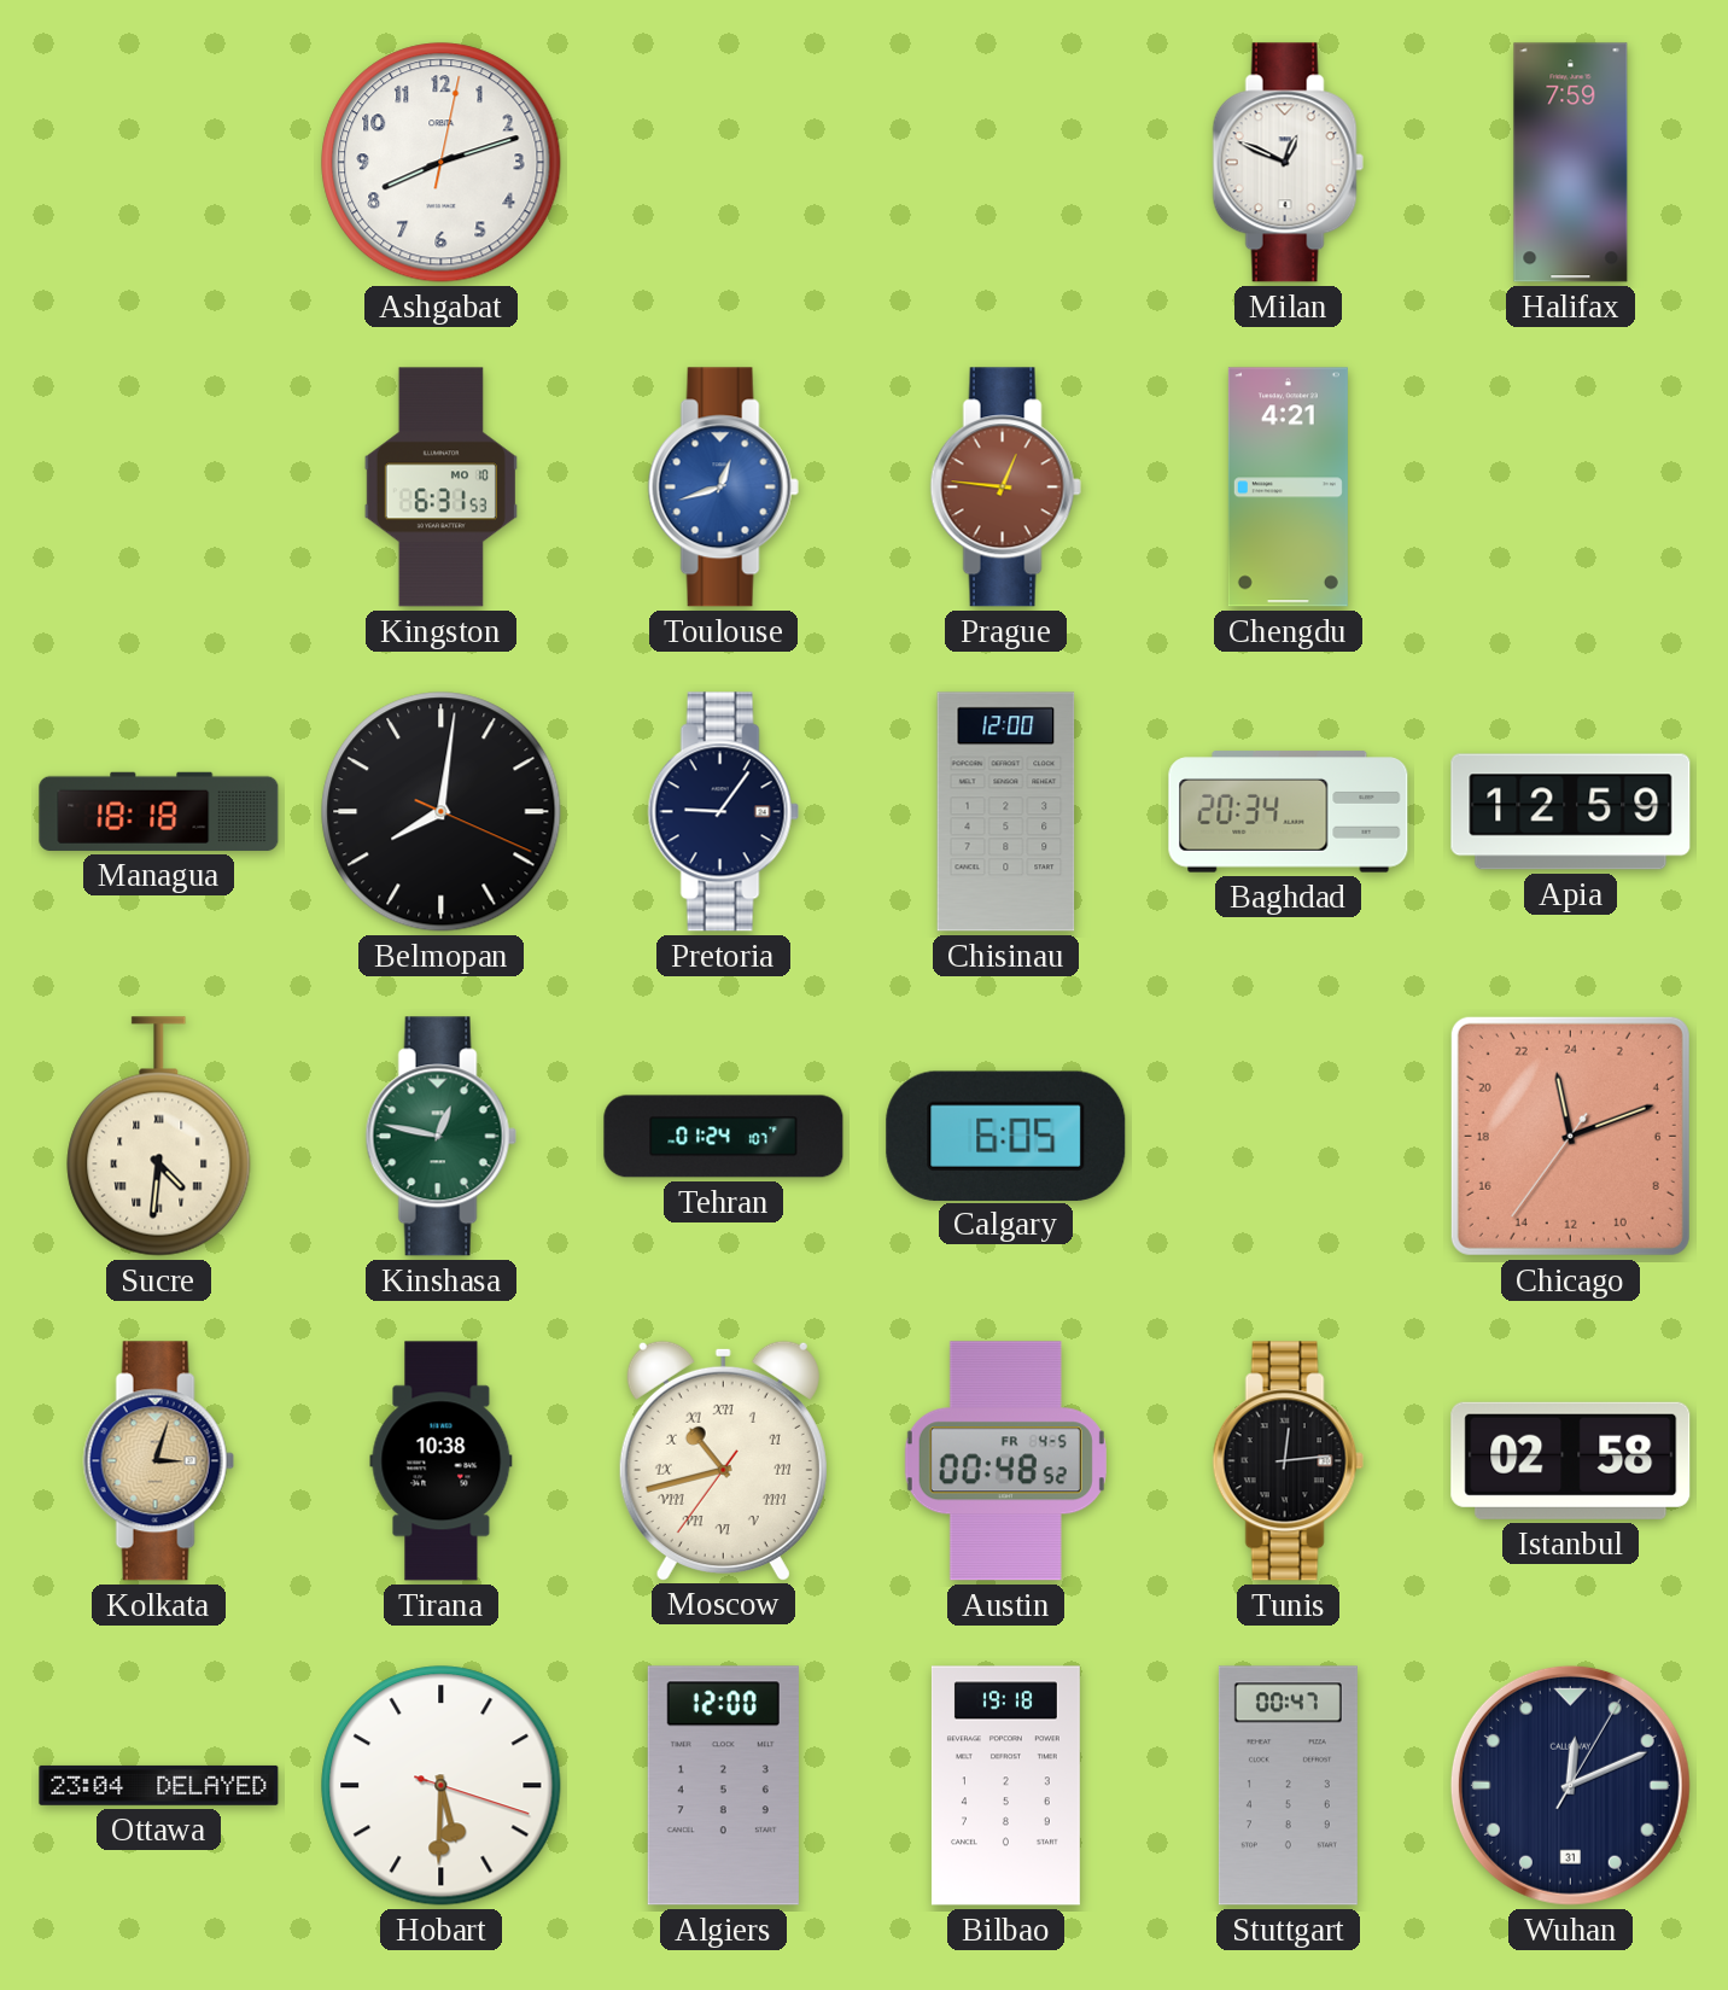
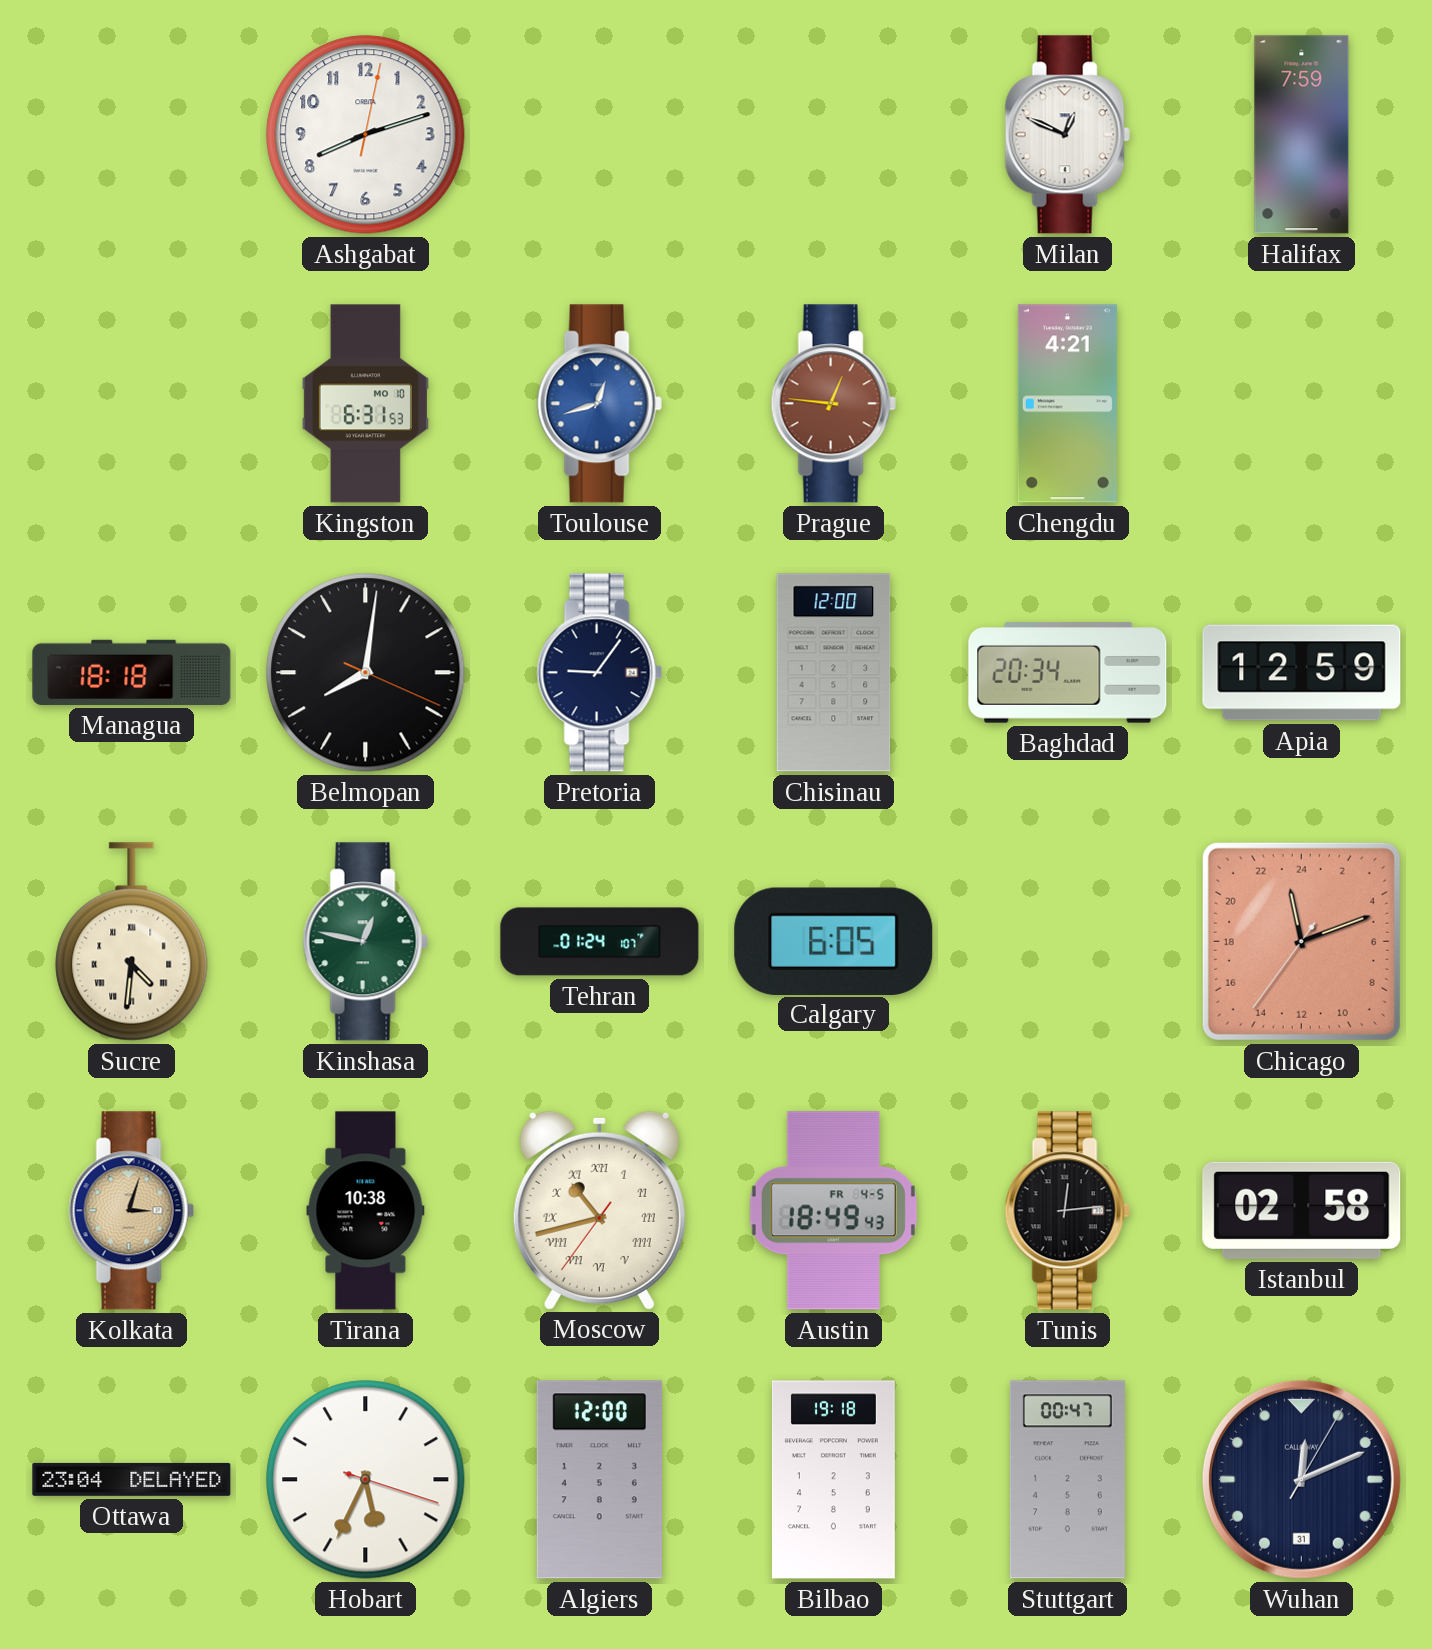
Austin: 00:48 -> 18:49
Hobart: 5:30 -> 5:34
